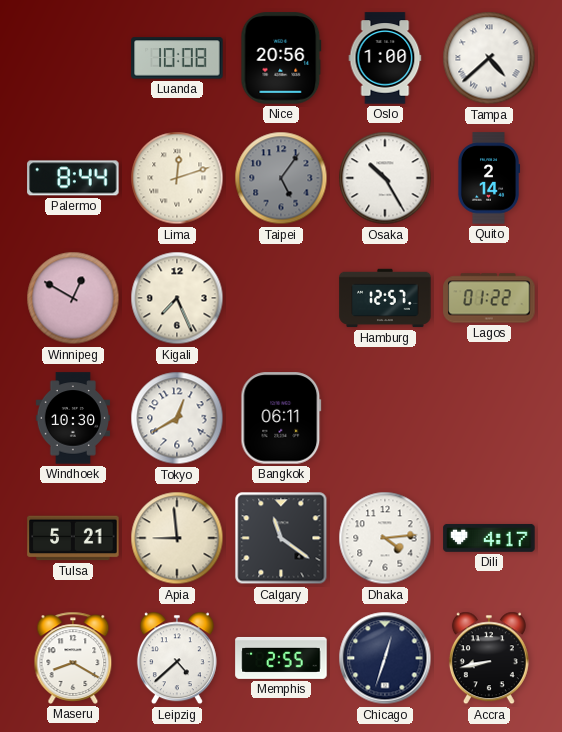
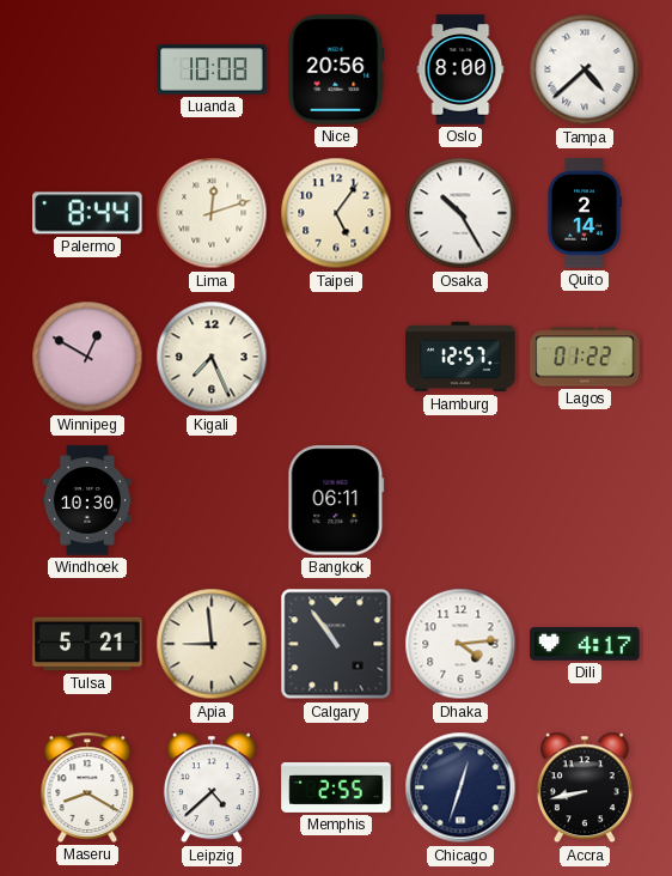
Oslo: 1:00 -> 8:00
Taipei dial: grey -> cream
Tokyo: 12:40 -> none
Calgary: 11:21 -> 10:54
